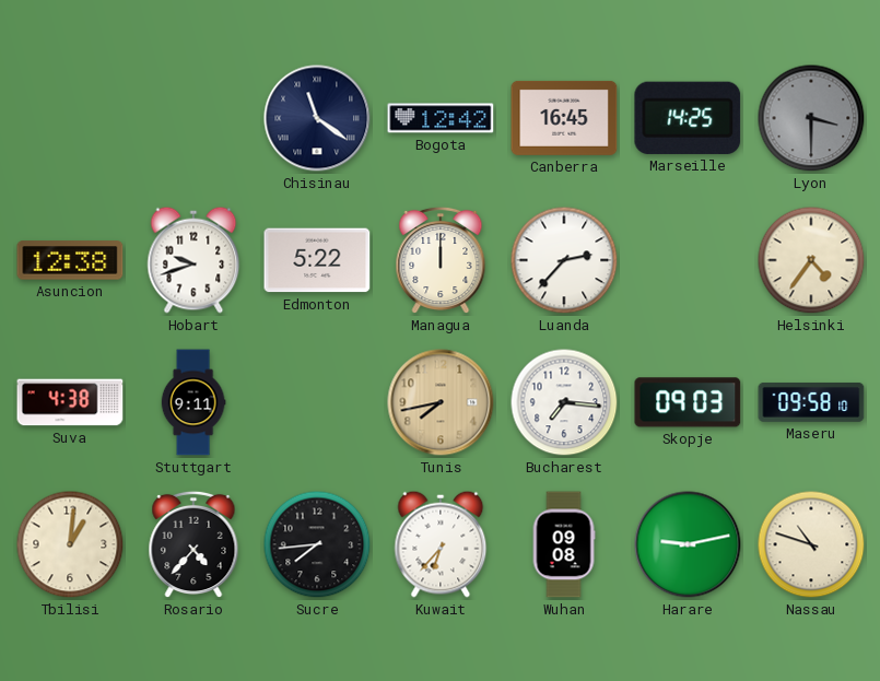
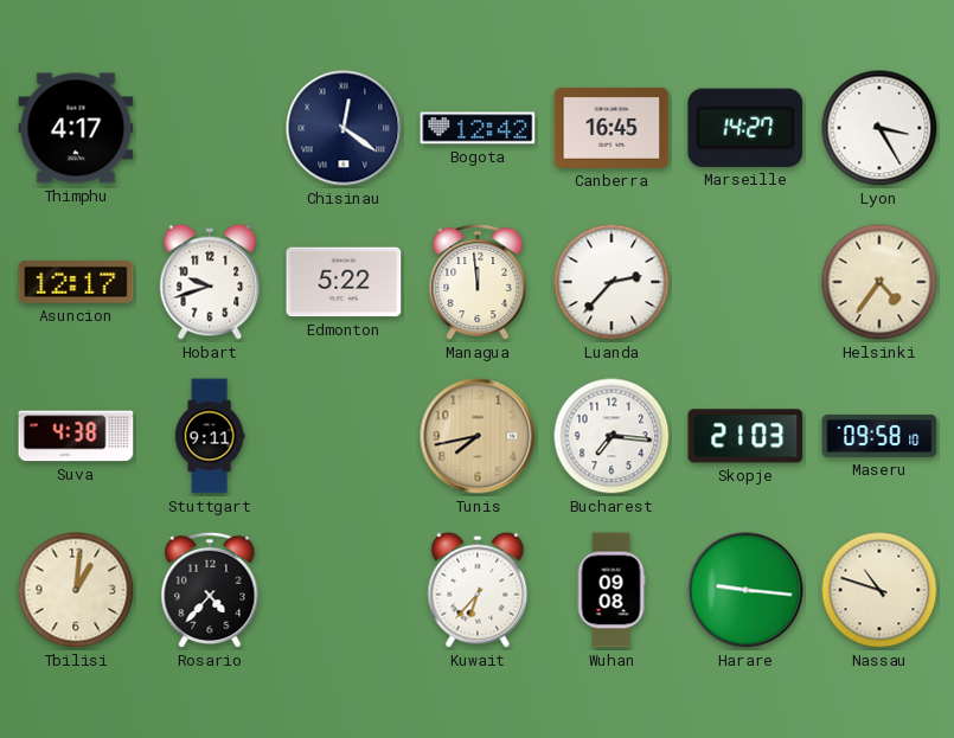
Thimphu: none -> 4:17
Chisinau: 11:21 -> 12:21
Marseille: 14:25 -> 14:27
Lyon: 3:30 -> 3:25
Lyon dial: grey -> white
Asuncion: 12:38 -> 12:17
Managua: 12:00 -> 11:59
Skopje: 09:03 -> 21:03
Sucre: 7:44 -> none
Harare: 9:13 -> 9:16
